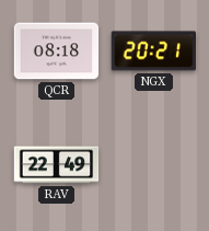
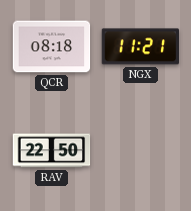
NGX: 20:21 -> 11:21
RAV: 22:49 -> 22:50
